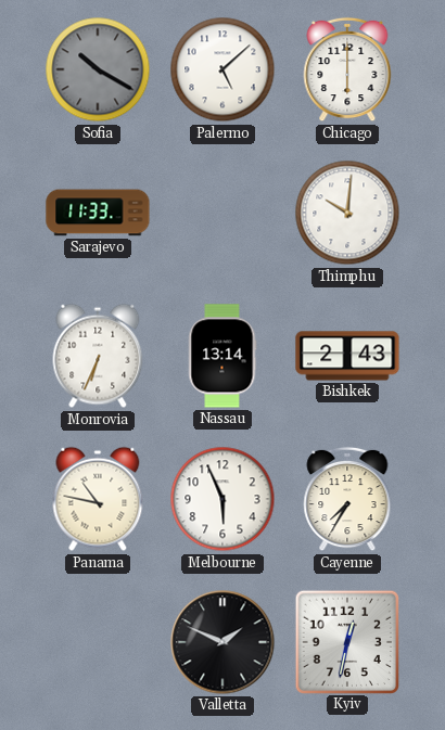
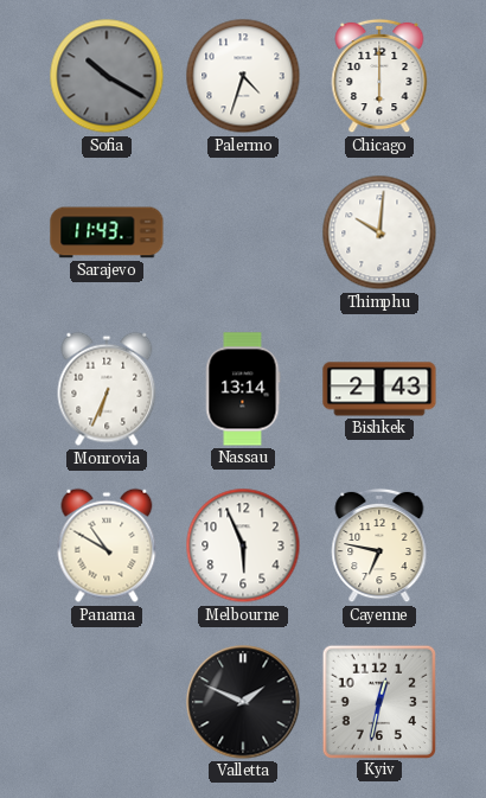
Palermo: 5:08 -> 4:33
Sarajevo: 11:33 -> 11:43
Panama: 10:47 -> 10:50
Cayenne: 7:35 -> 6:47
